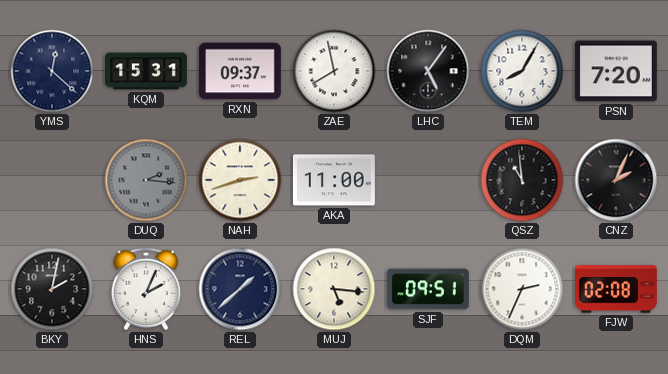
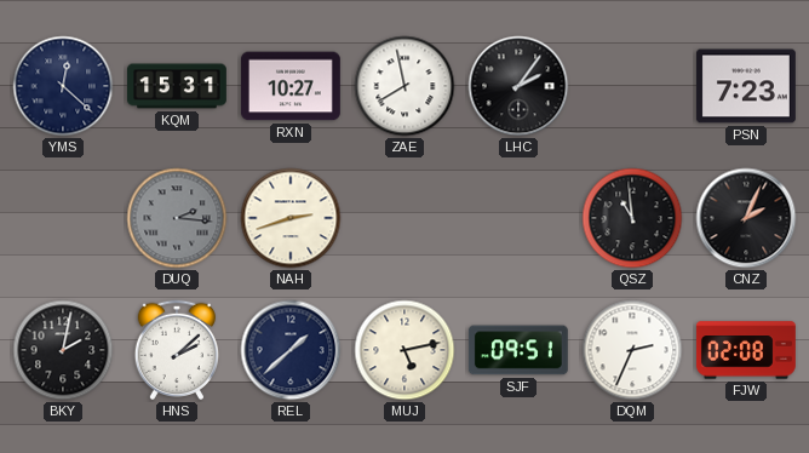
RXN: 09:37 -> 10:27
LHC: 5:06 -> 2:06
TEM: 8:05 -> none
PSN: 7:20 -> 7:23
AKA: 11:00 -> none
HNS: 2:04 -> 2:08
MUJ: 5:16 -> 5:13
